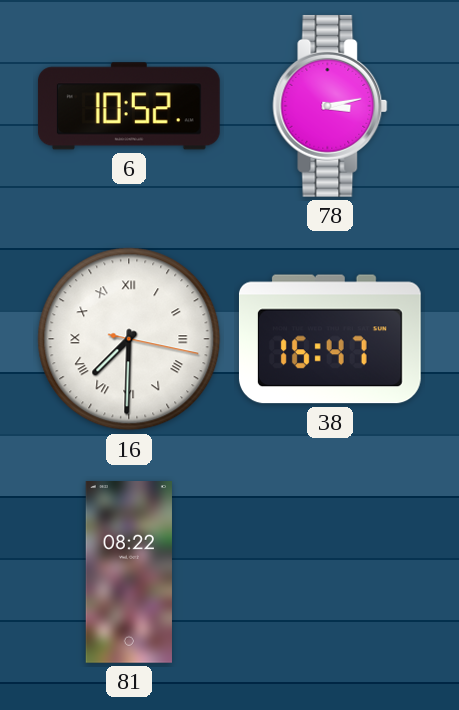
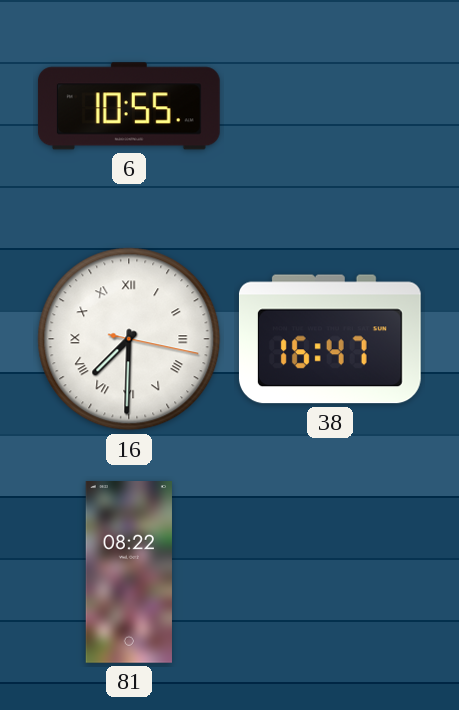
6: 10:52 -> 10:55
78: 3:13 -> none
